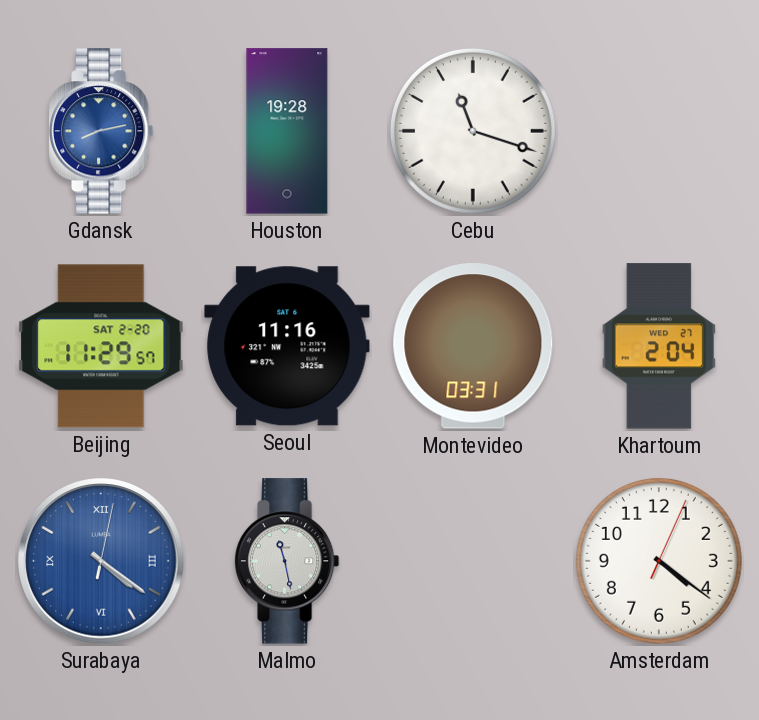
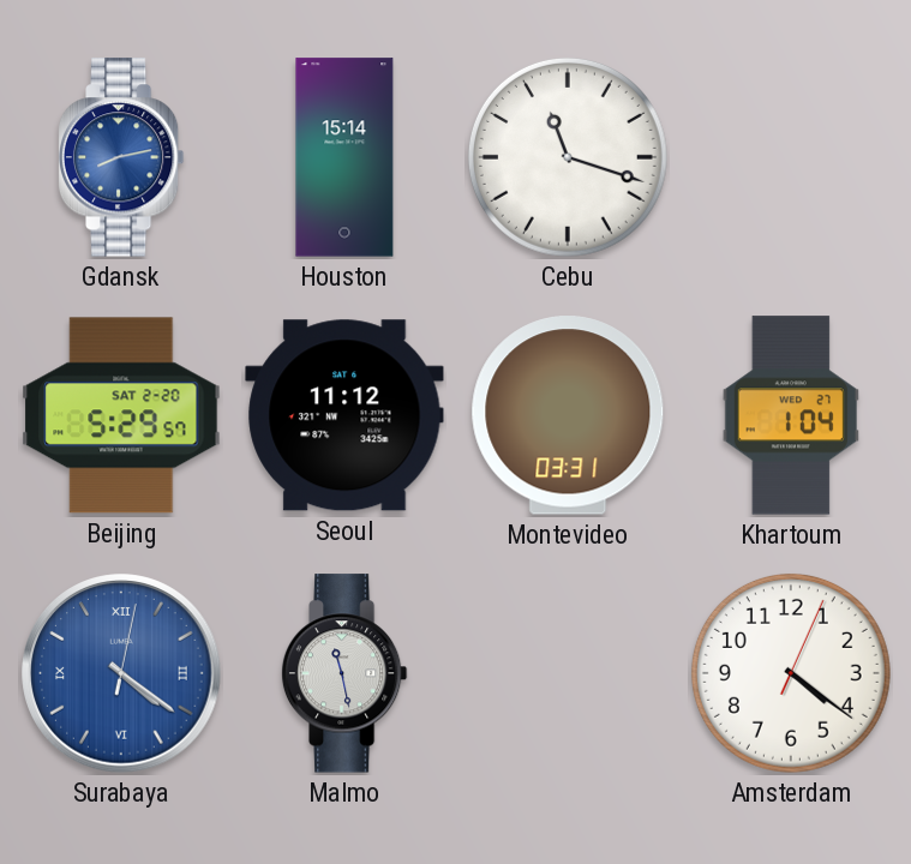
Houston: 19:28 -> 15:14
Beijing: 11:29 -> 5:29
Seoul: 11:16 -> 11:12
Khartoum: 2:04 -> 1:04
